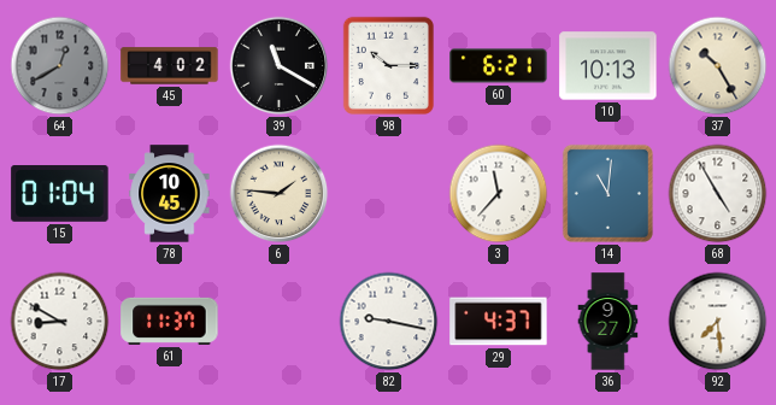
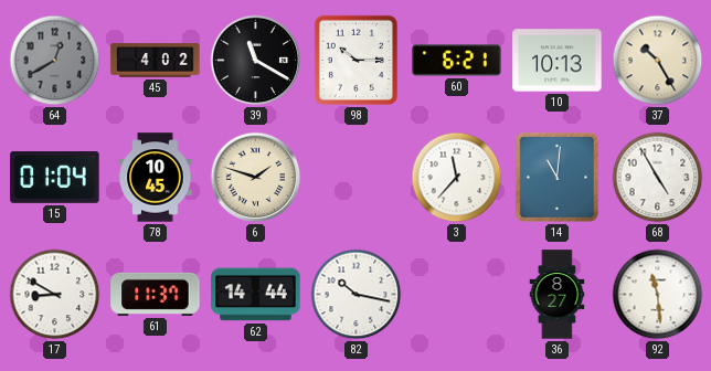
6: 1:46 -> 1:48
62: none -> 14:44
82: 9:17 -> 10:17
29: 4:37 -> none
36: 9:27 -> 8:27
92: 7:29 -> 11:29
